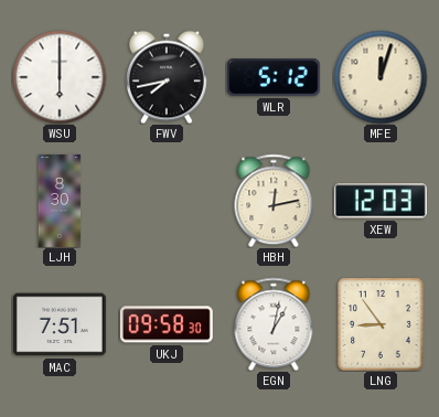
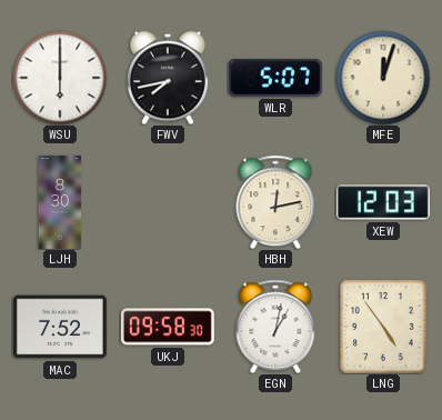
WLR: 5:12 -> 5:07
MAC: 7:51 -> 7:52
LNG: 8:54 -> 4:54
